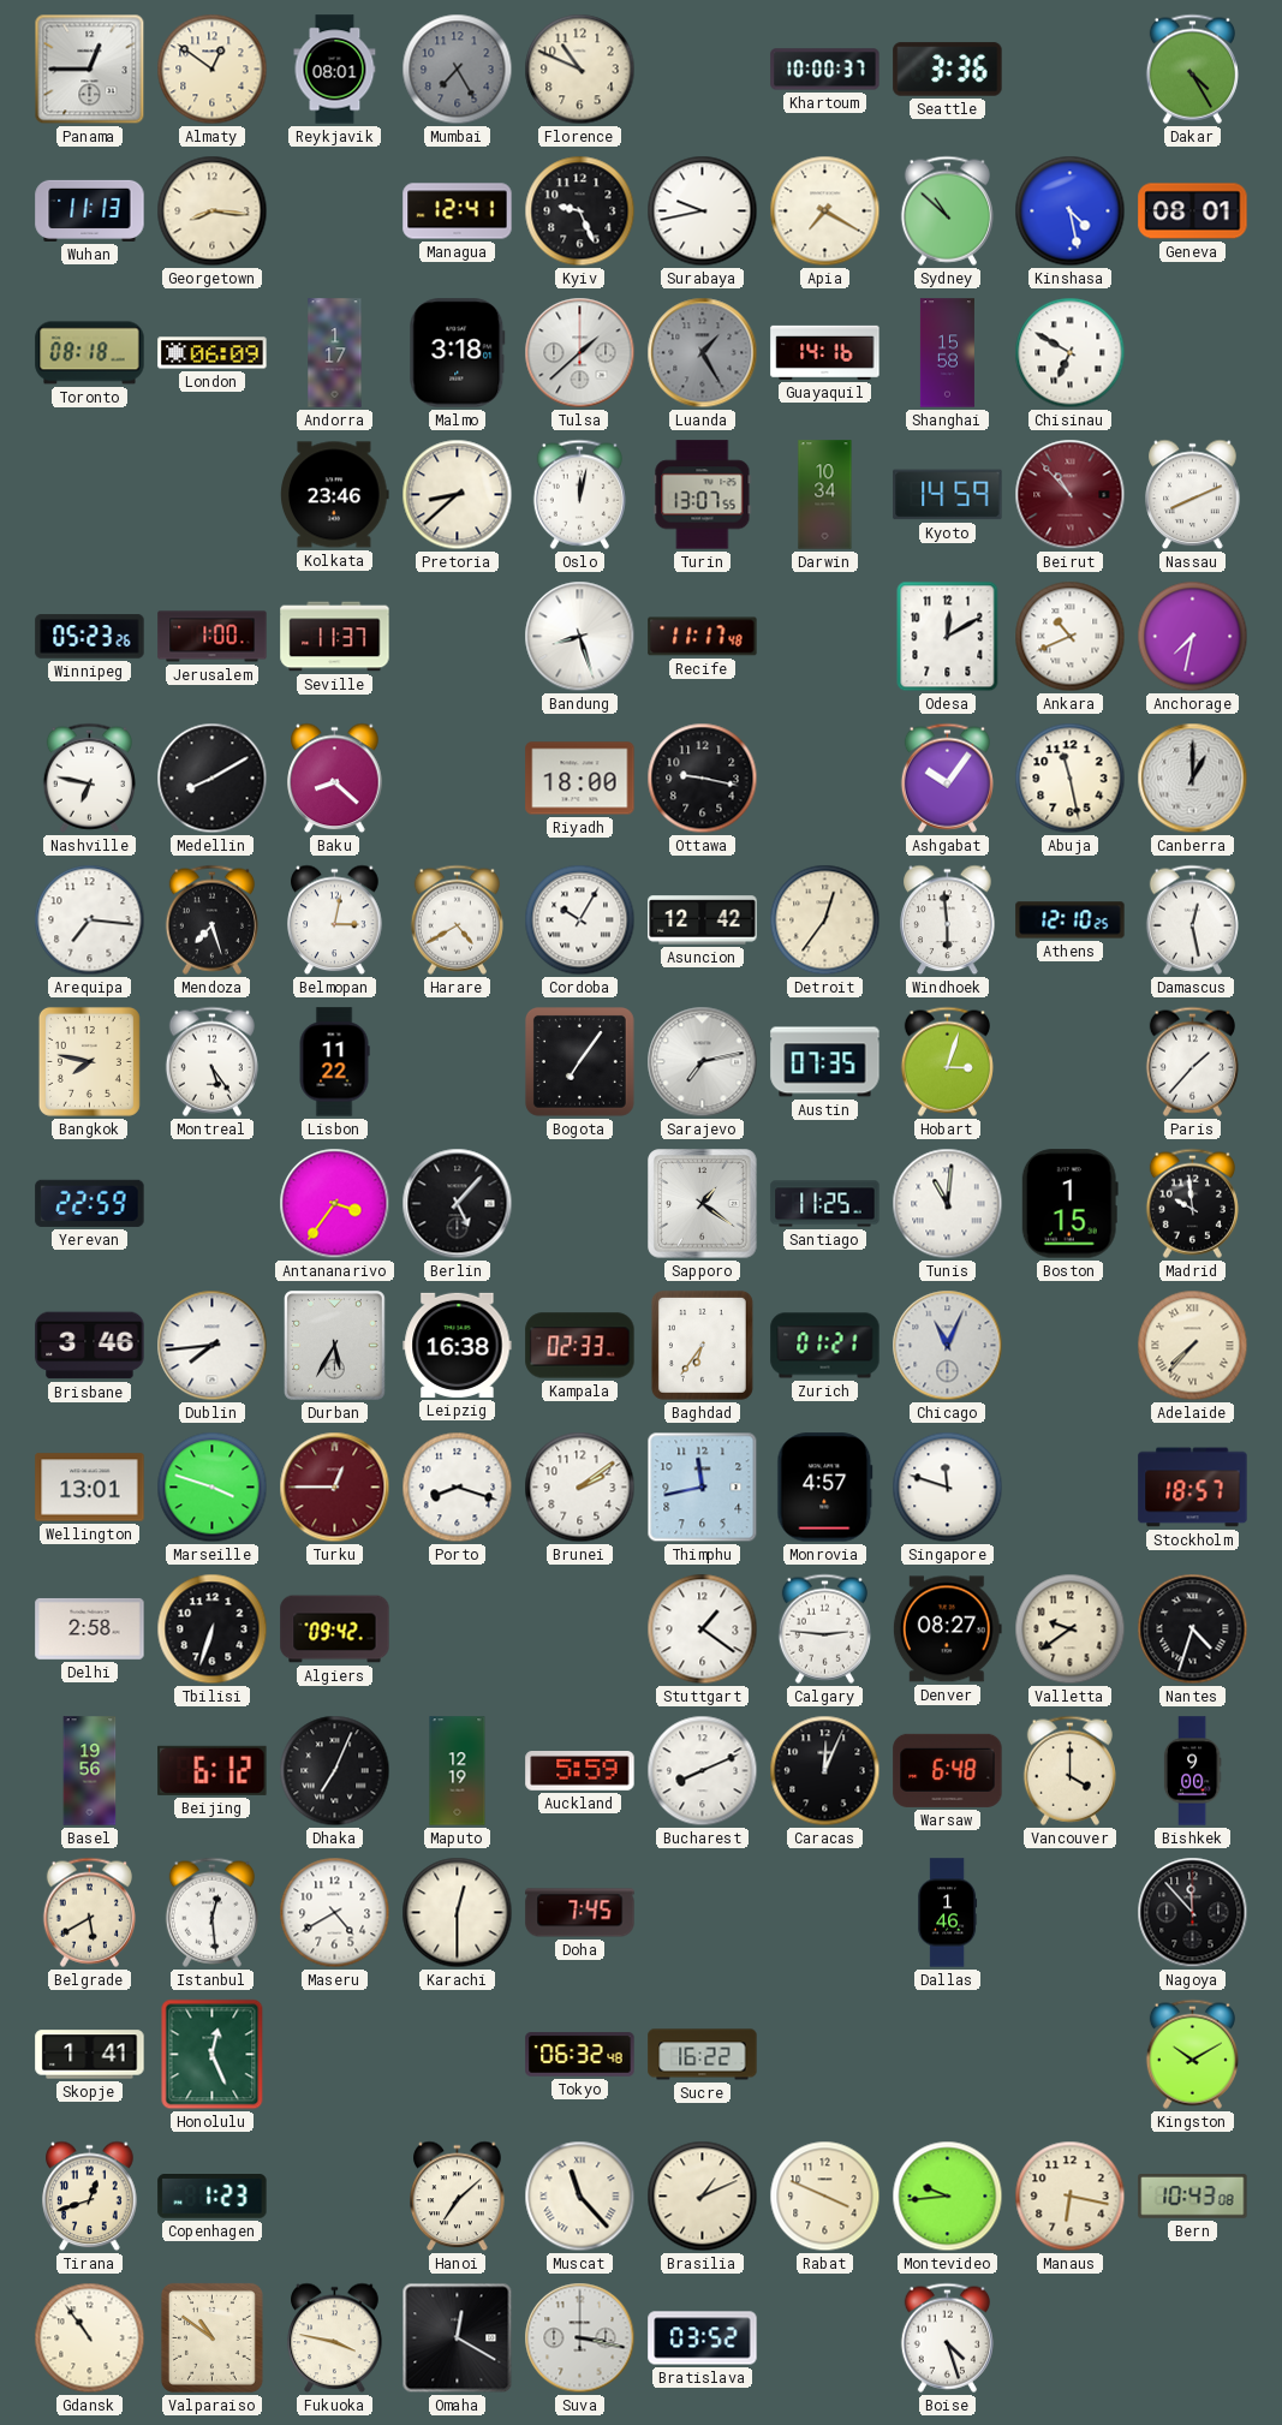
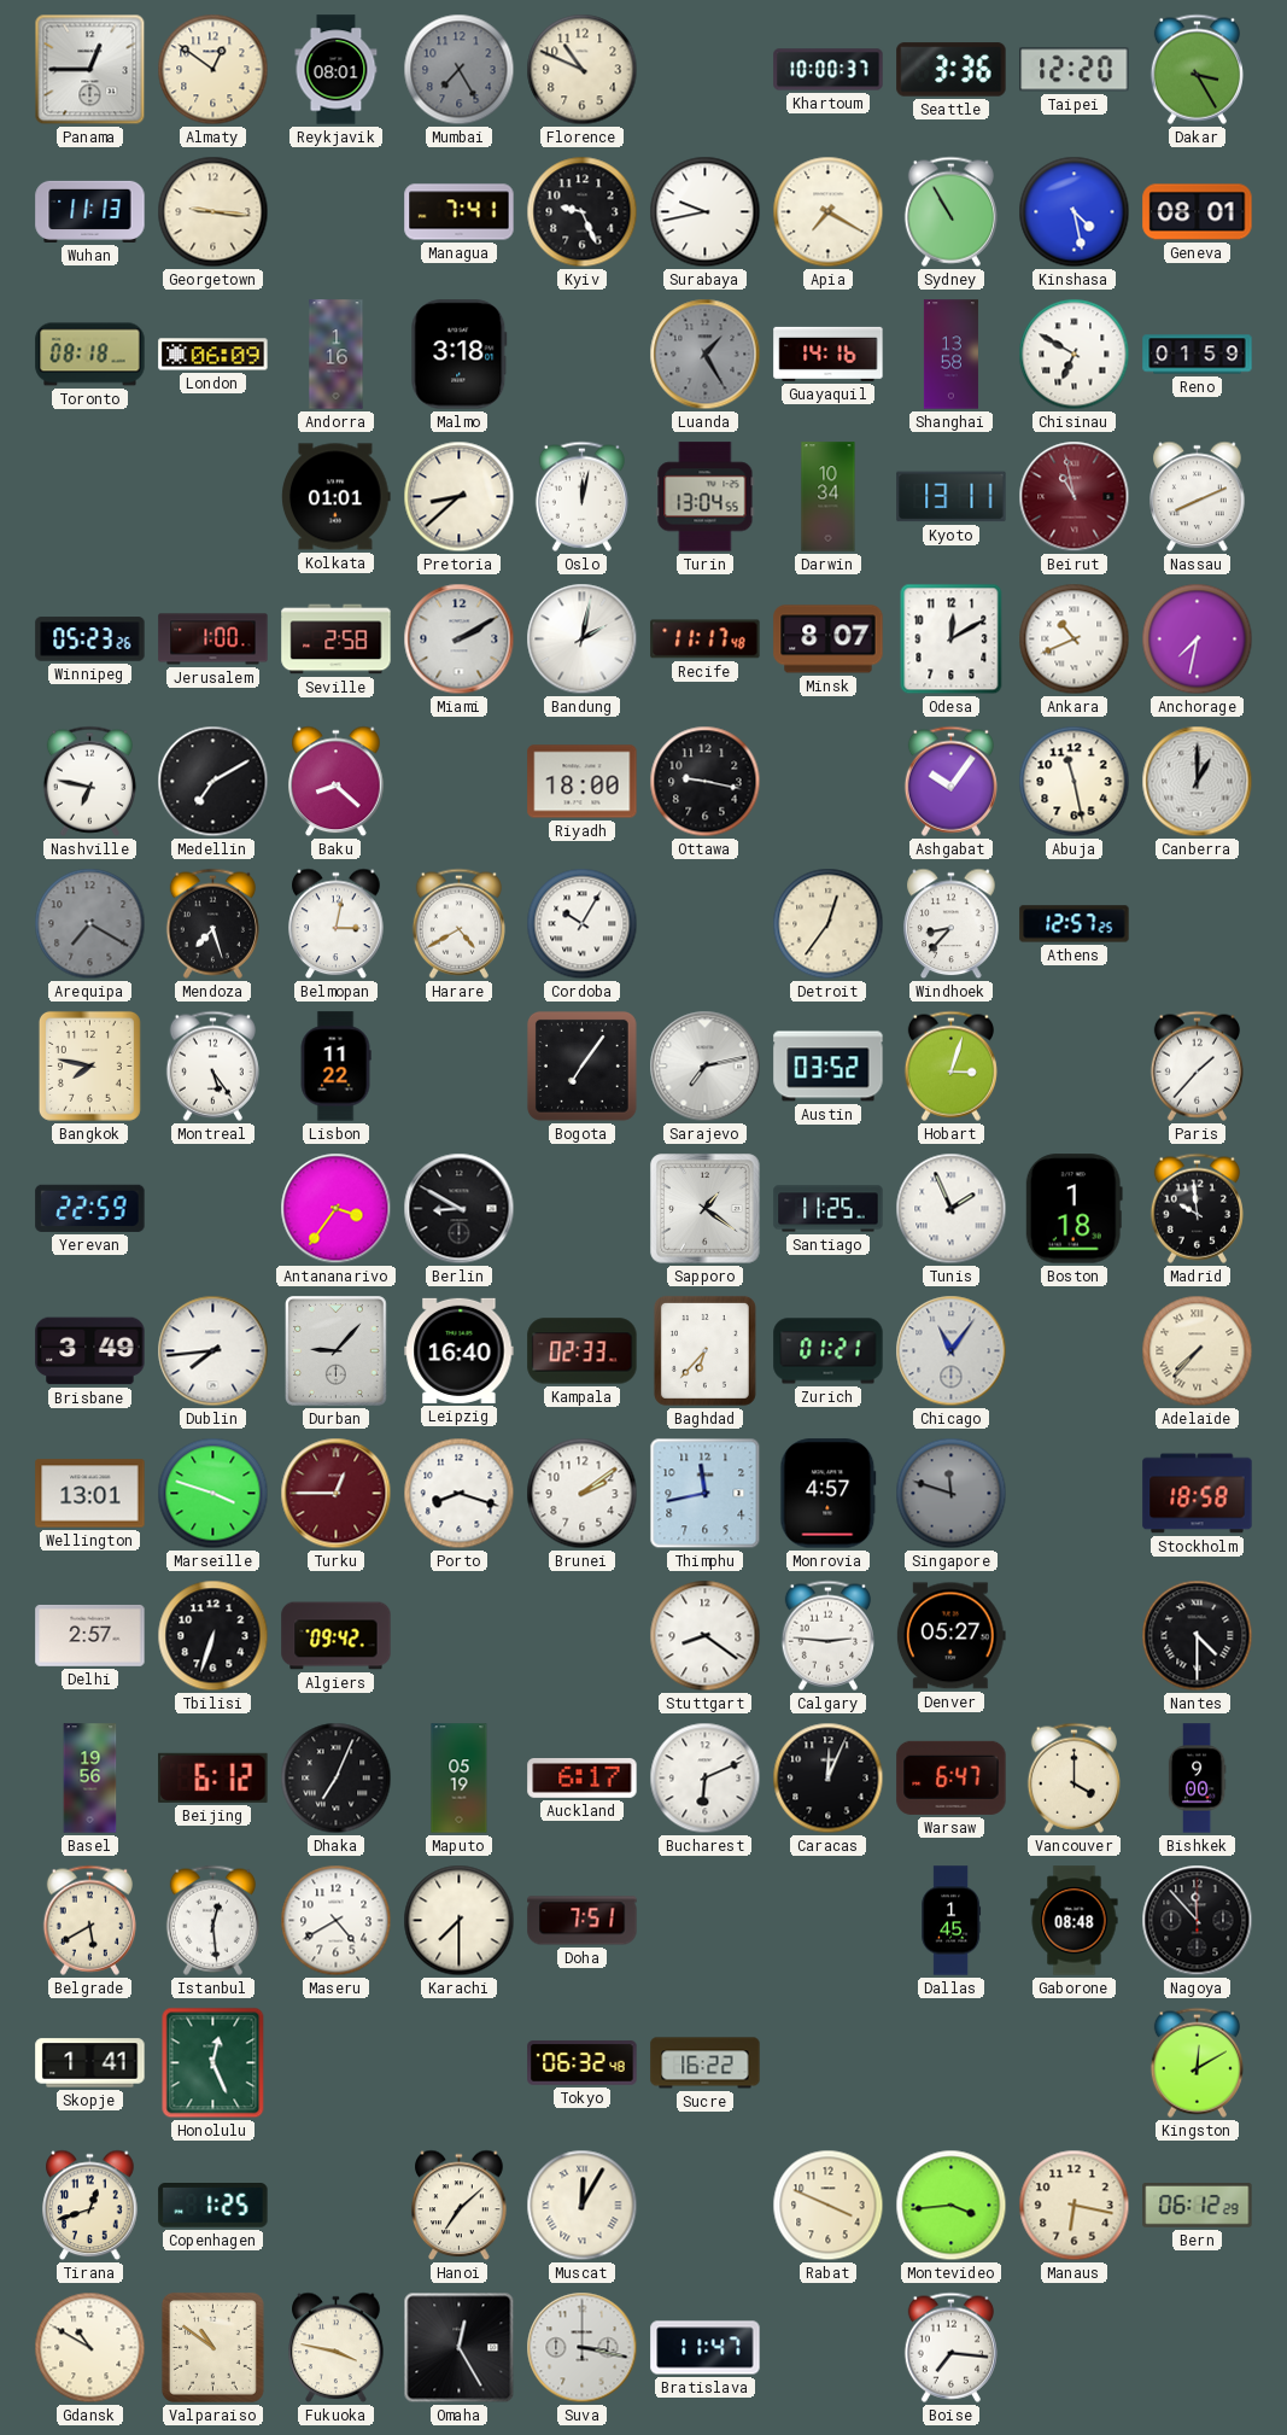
Taipei: none -> 12:20
Dakar: 4:25 -> 3:25
Georgetown: 8:16 -> 9:16
Managua: 12:41 -> 7:41
Sydney: 10:52 -> 10:55
Andorra: 1:17 -> 1:16
Tulsa: 1:38 -> none
Shanghai: 15:58 -> 13:58
Reno: none -> 01:59
Kolkata: 23:46 -> 01:01
Turin: 13:07 -> 13:04
Kyoto: 14:59 -> 13:11
Beirut: 10:53 -> 10:58
Seville: 11:37 -> 2:58
Miami: none -> 2:10
Bandung: 8:27 -> 2:02
Minsk: none -> 8:07
Medellin: 8:10 -> 7:10
Arequipa: 7:16 -> 7:20
Arequipa dial: white -> grey
Asuncion: 12:42 -> none
Windhoek: 5:59 -> 8:37
Athens: 12:10 -> 12:57
Damascus: 12:28 -> none
Austin: 07:35 -> 03:52
Berlin: 5:07 -> 8:50
Tunis: 11:01 -> 1:56
Boston: 1:15 -> 1:18
Brisbane: 3:46 -> 3:49
Durban: 5:35 -> 9:07
Leipzig: 16:38 -> 16:40
Baghdad: 6:36 -> 6:37
Chicago: 11:04 -> 11:06
Singapore dial: white -> grey
Stockholm: 18:57 -> 18:58
Delhi: 2:58 -> 2:57
Stuttgart: 1:21 -> 8:21
Denver: 08:27 -> 05:27
Valletta: 9:39 -> none
Nantes: 4:33 -> 4:30
Maputo: 12:19 -> 05:19
Auckland: 5:59 -> 6:17
Bucharest: 8:11 -> 6:11
Warsaw: 6:48 -> 6:47
Karachi: 12:30 -> 7:30
Doha: 7:45 -> 7:51
Dallas: 1:46 -> 1:45
Gaborone: none -> 08:48
Kingston: 10:10 -> 12:10
Copenhagen: 1:23 -> 1:25
Muscat: 11:23 -> 12:05
Brasilia: 1:11 -> none
Montevideo: 9:44 -> 3:44
Bern: 10:43 -> 06:12
Gdansk: 10:54 -> 10:50
Omaha: 12:20 -> 12:25
Bratislava: 03:52 -> 11:47
Boise: 4:27 -> 7:16
